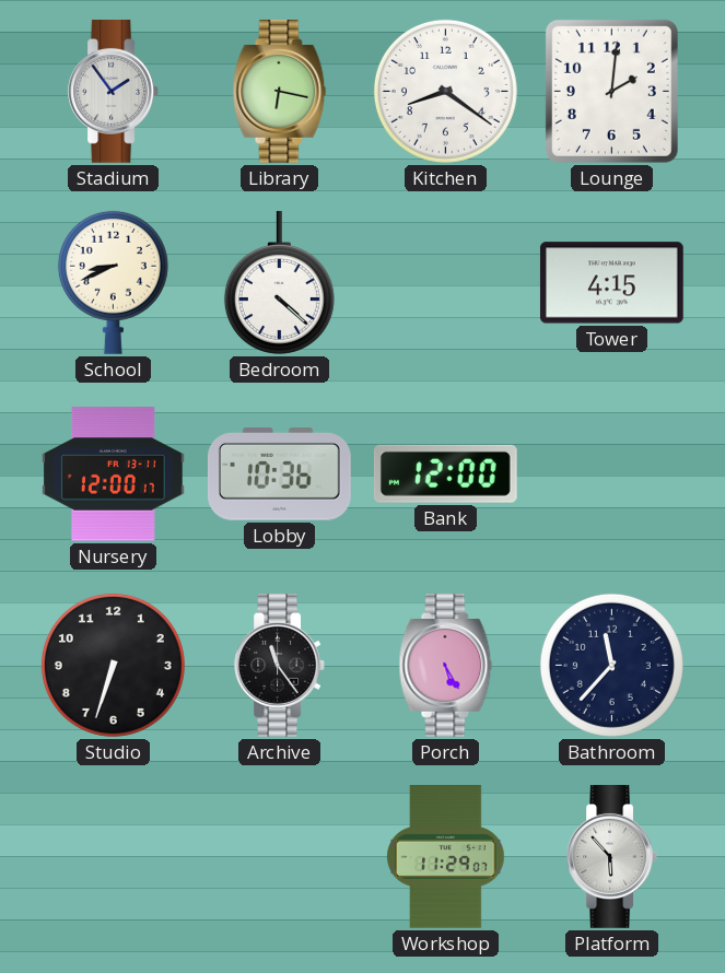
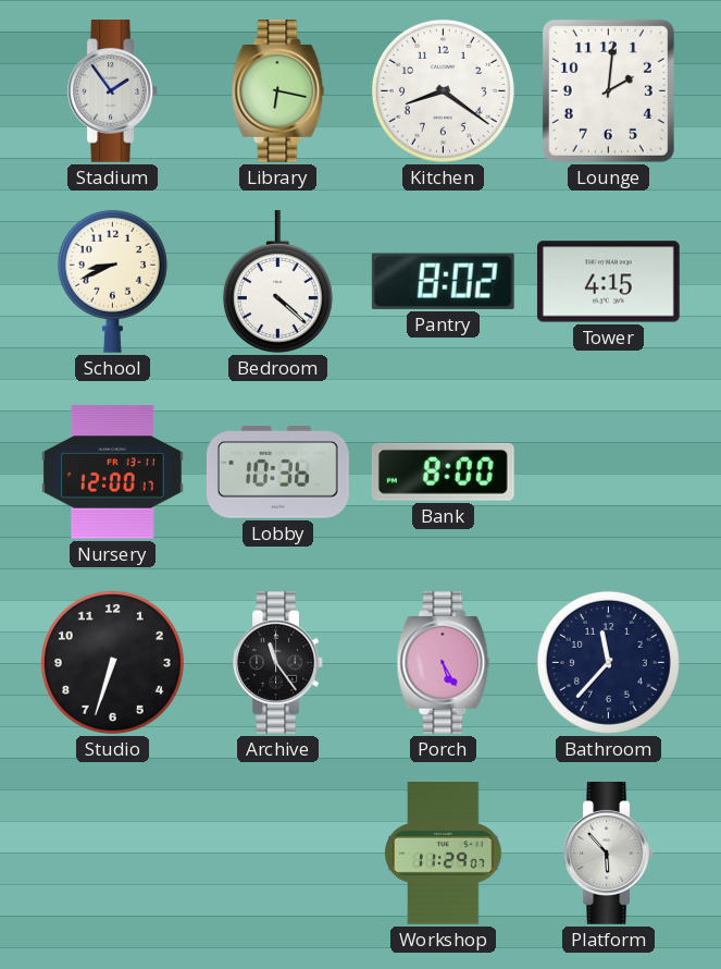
Pantry: none -> 8:02
Bank: 12:00 -> 8:00
